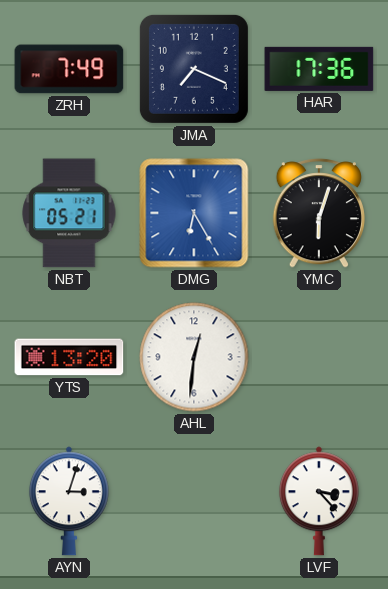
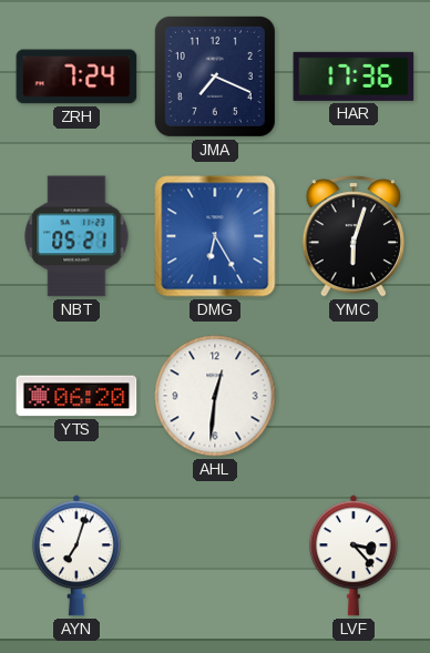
ZRH: 7:49 -> 7:24
YTS: 13:20 -> 06:20
AYN: 3:03 -> 7:03
